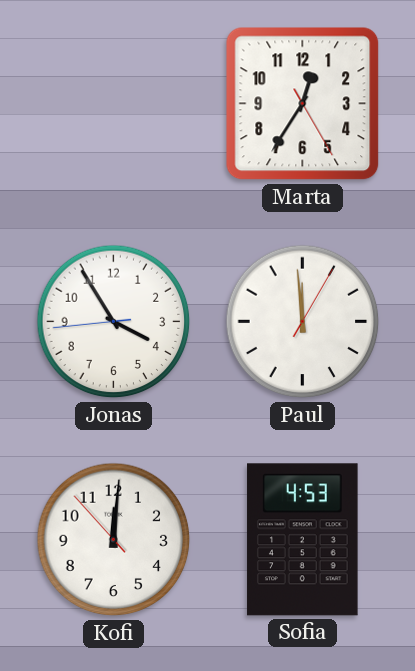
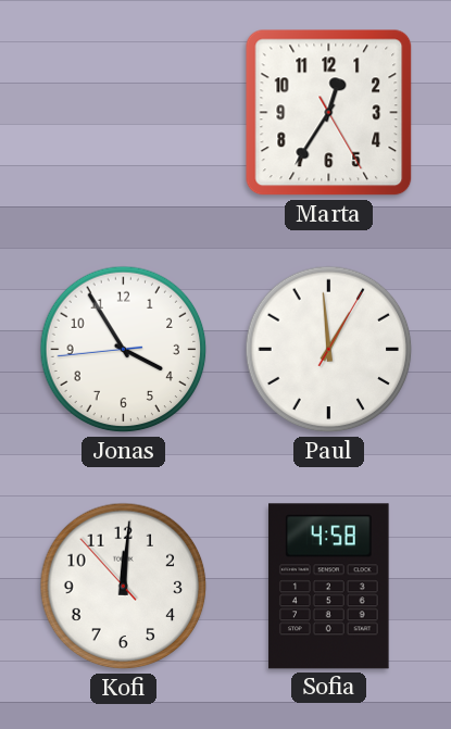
Paul: 11:59 -> 12:59
Sofia: 4:53 -> 4:58
